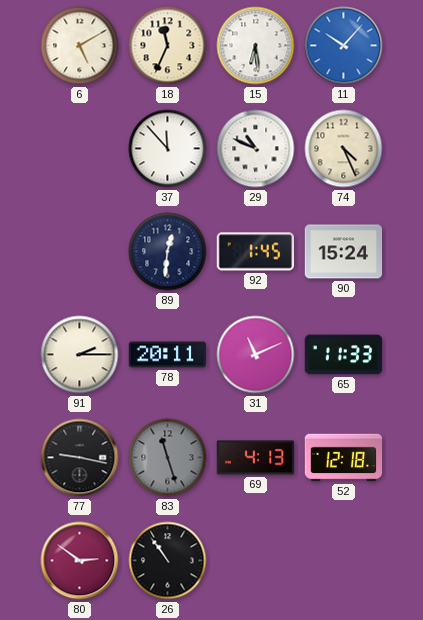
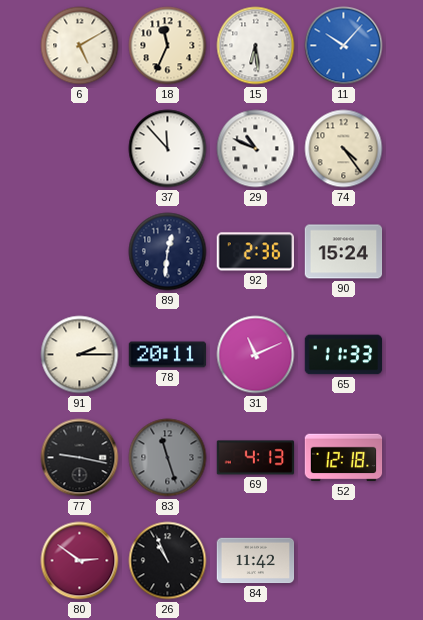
74: 4:26 -> 4:24
92: 1:45 -> 2:36
26: 10:54 -> 10:56
84: none -> 11:42
